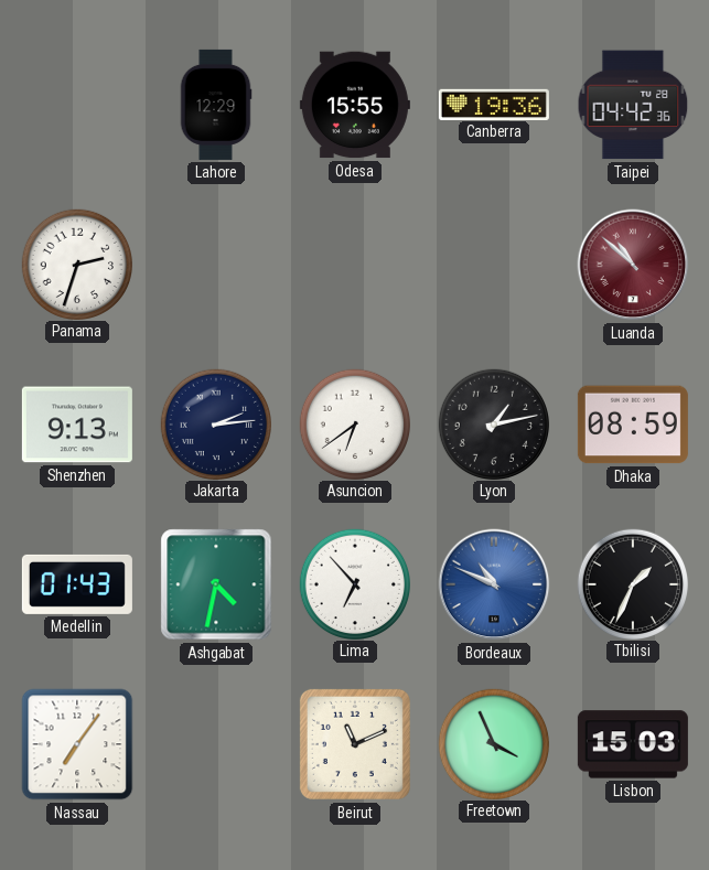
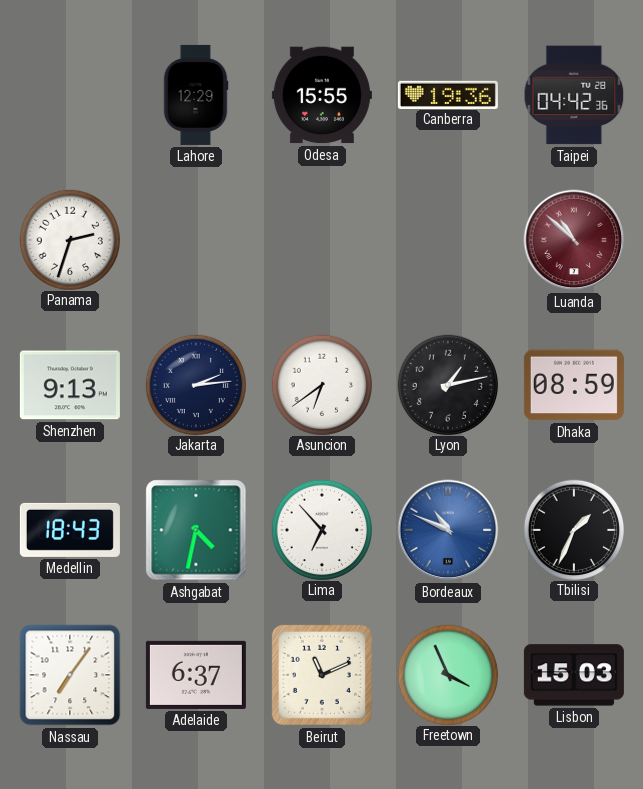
Medellin: 01:43 -> 18:43
Adelaide: none -> 6:37
